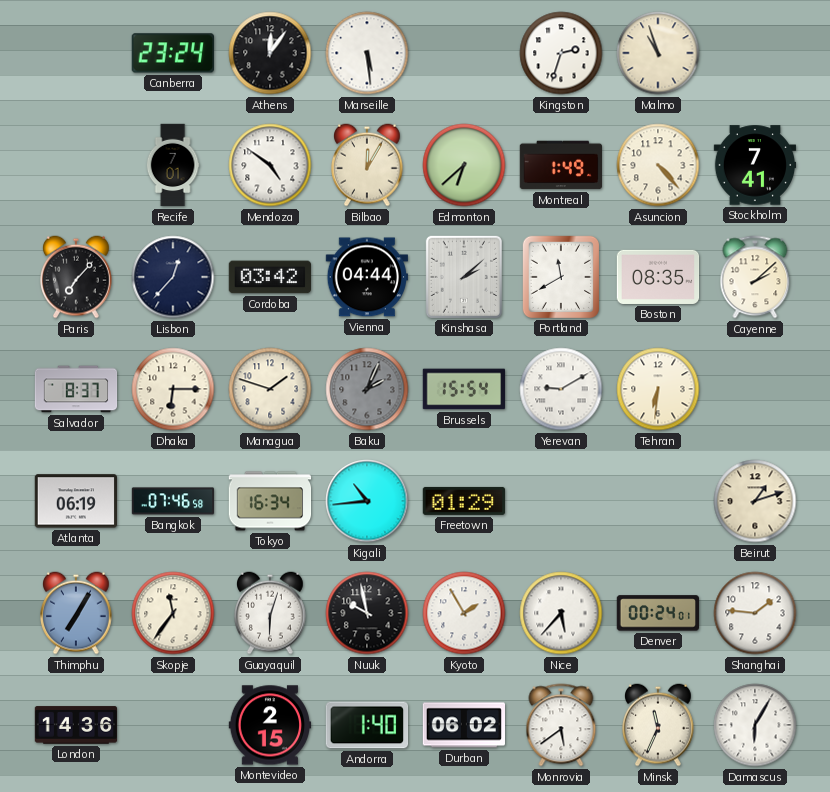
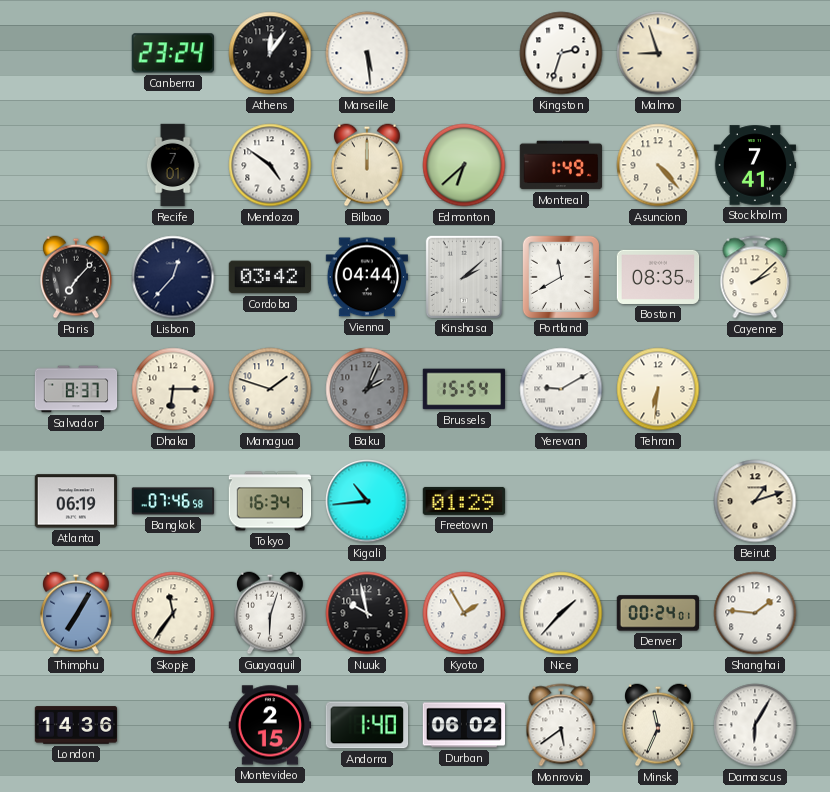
Malmo: 10:57 -> 8:57
Bilbao: 12:05 -> 12:00
Nice: 5:37 -> 1:37
